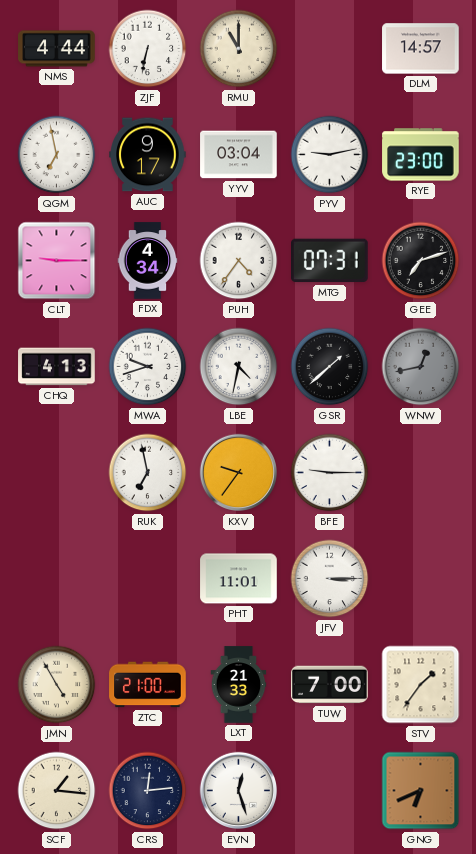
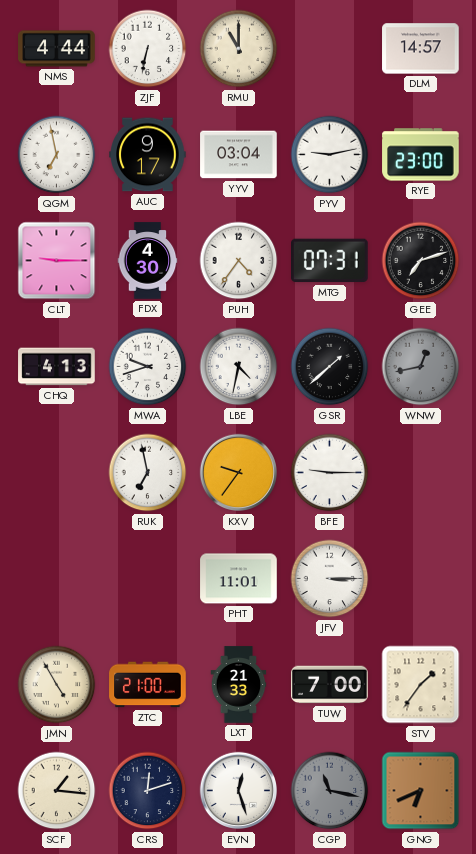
FDX: 4:34 -> 4:30
CRS: 12:14 -> 12:12
CGP: none -> 11:17
